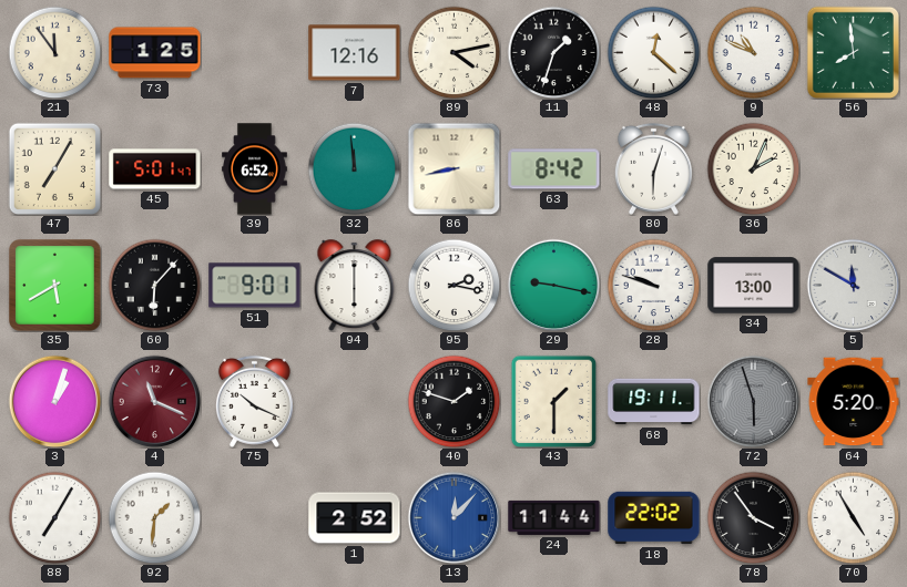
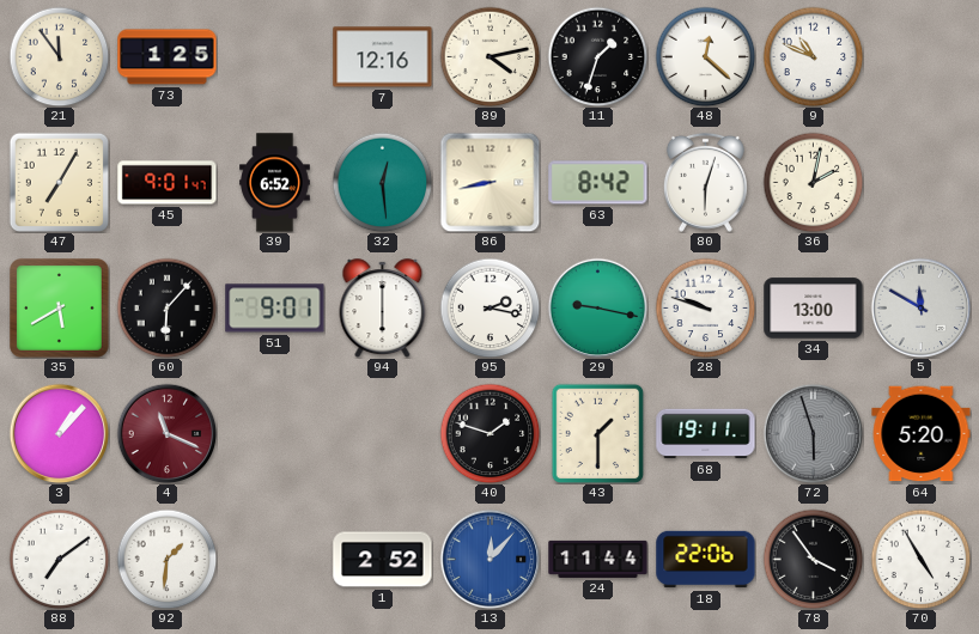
56: 7:59 -> none
45: 5:01 -> 9:01
32: 11:59 -> 12:29
36: 2:04 -> 2:02
3: 1:03 -> 1:07
75: 10:19 -> none
88: 7:05 -> 7:09
18: 22:02 -> 22:06
